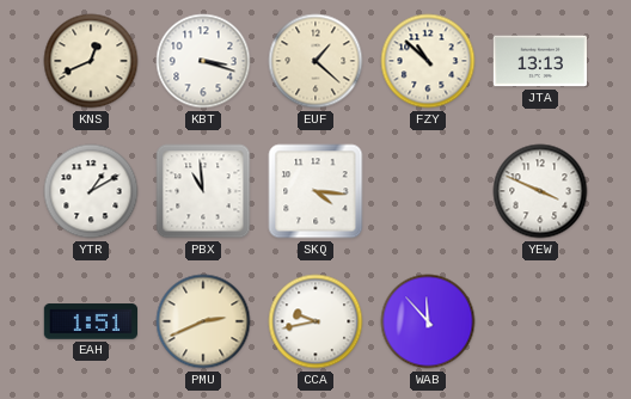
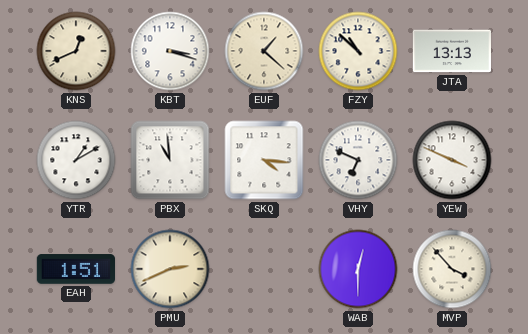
VHY: none -> 6:49
CCA: 9:43 -> none
WAB: 11:53 -> 12:30
MVP: none -> 3:53
